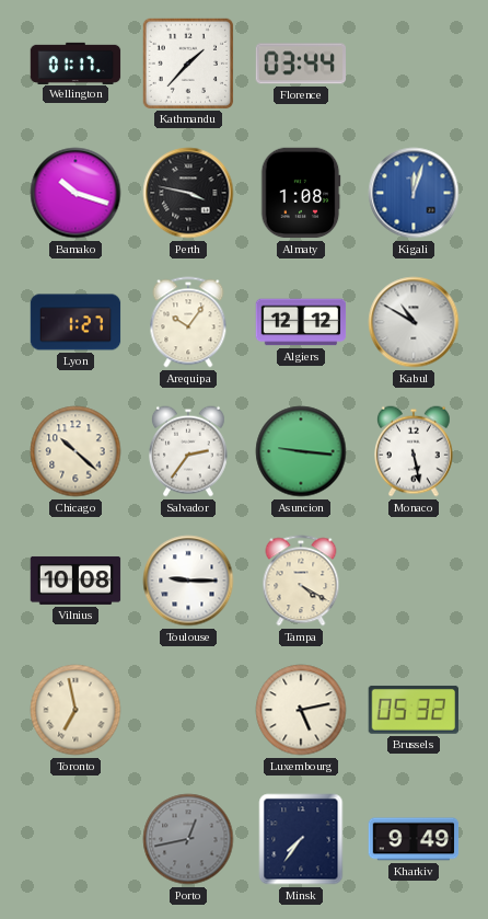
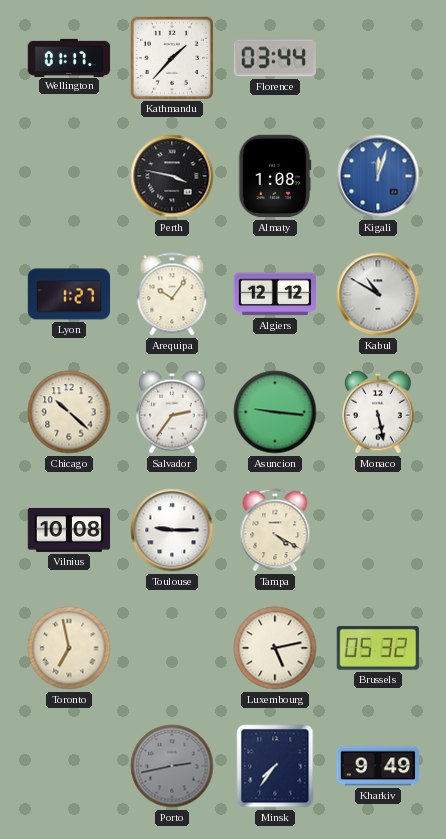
Bamako: 10:18 -> none
Porto: 12:43 -> 2:43
